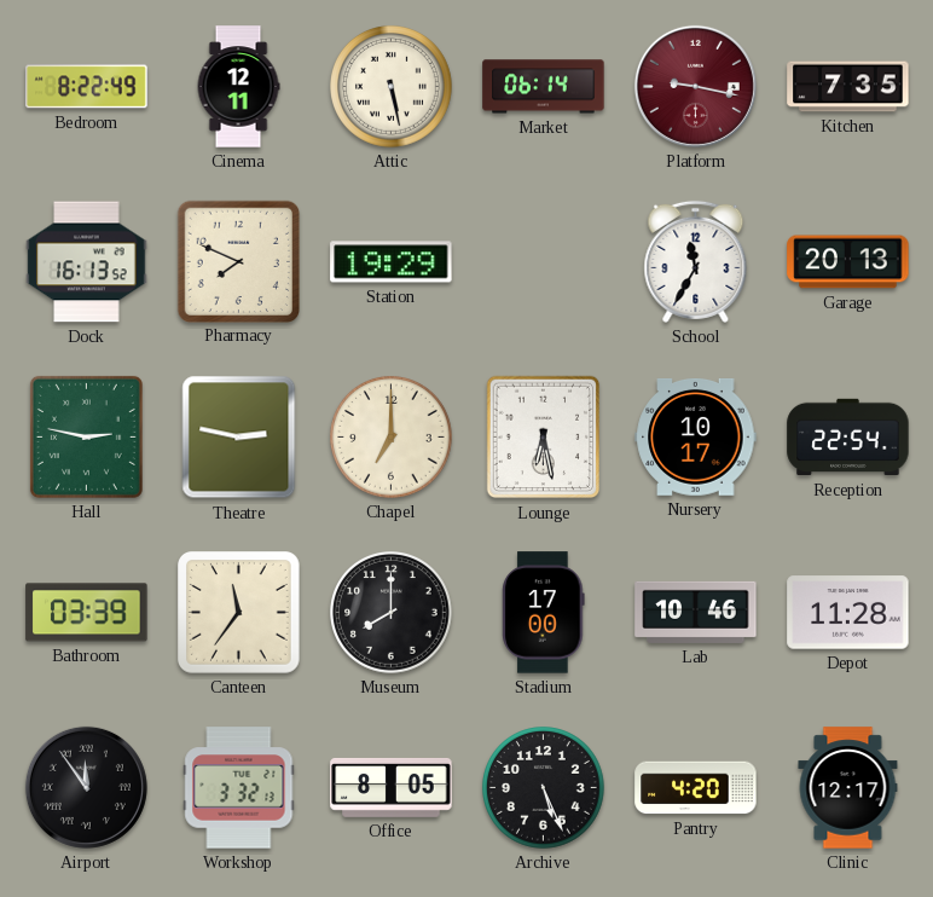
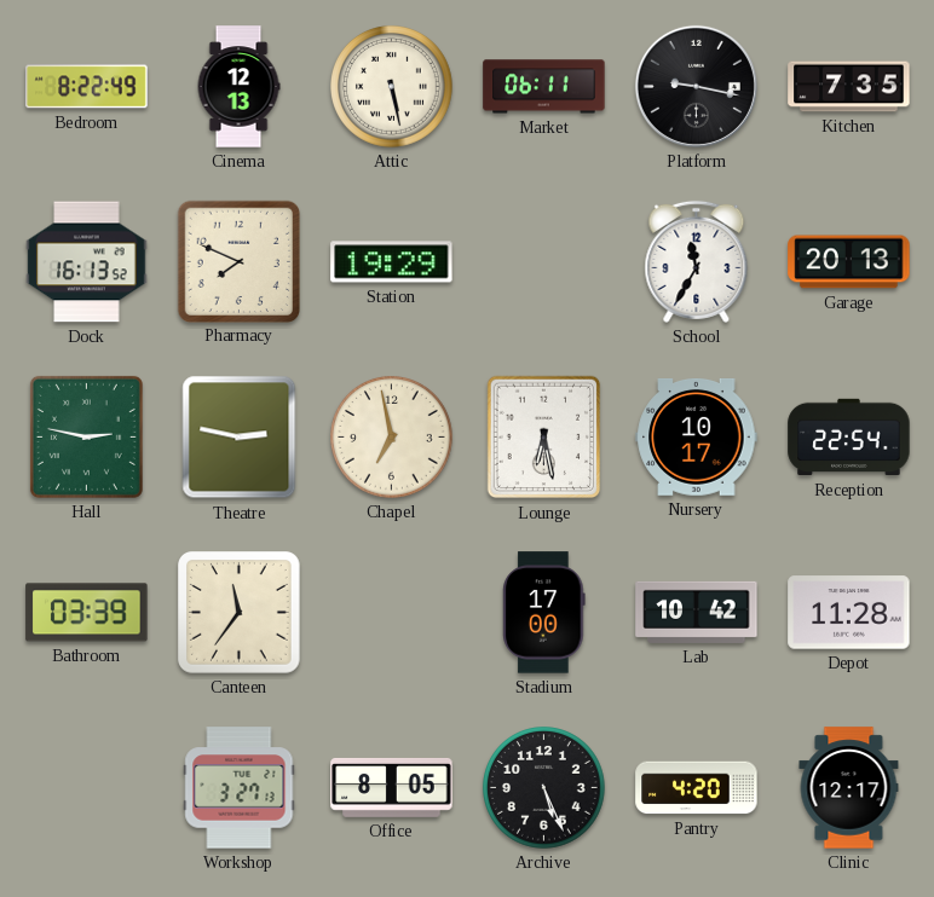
Cinema: 12:11 -> 12:13
Market: 06:14 -> 06:11
Platform dial: burgundy -> black
Chapel: 7:00 -> 6:58
Museum: 8:00 -> none
Lab: 10:46 -> 10:42
Airport: 11:54 -> none
Workshop: 3:32 -> 3:27
